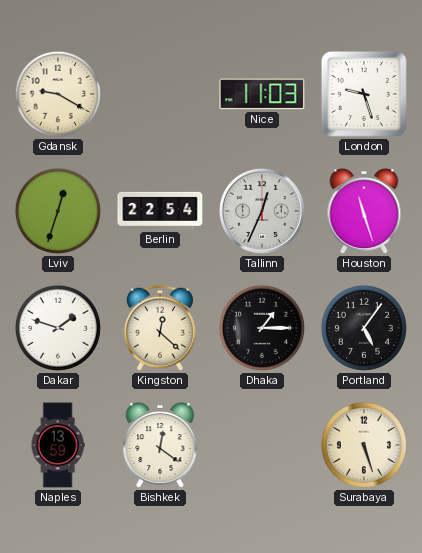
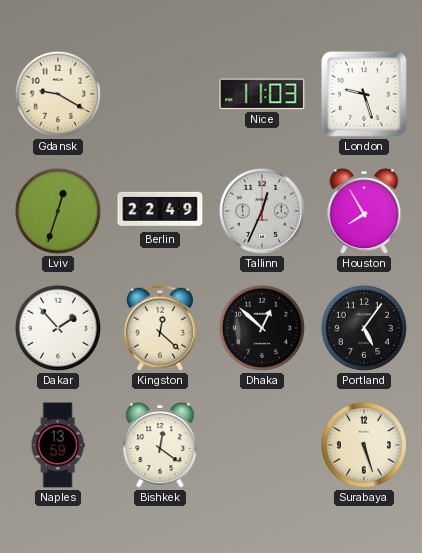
Berlin: 22:54 -> 22:49
Houston: 11:27 -> 7:55
Dakar: 1:48 -> 1:53
Dhaka: 1:15 -> 12:52
